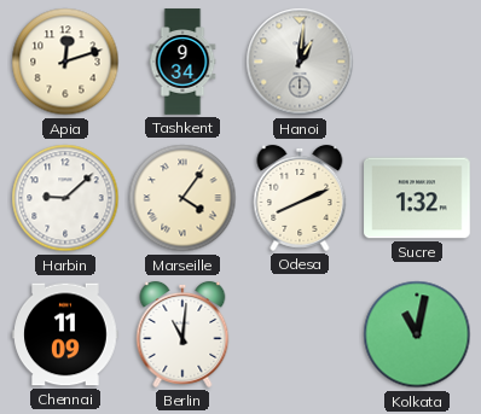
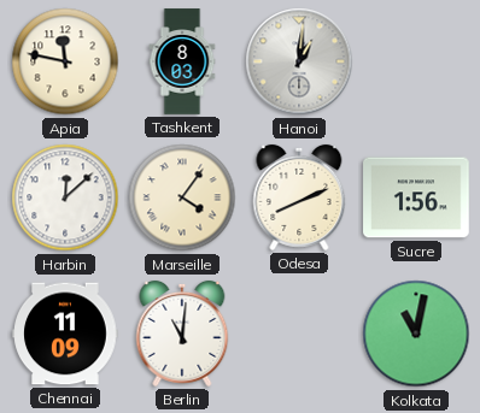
Apia: 12:12 -> 11:47
Tashkent: 9:34 -> 8:03
Harbin: 9:08 -> 12:08
Sucre: 1:32 -> 1:56
